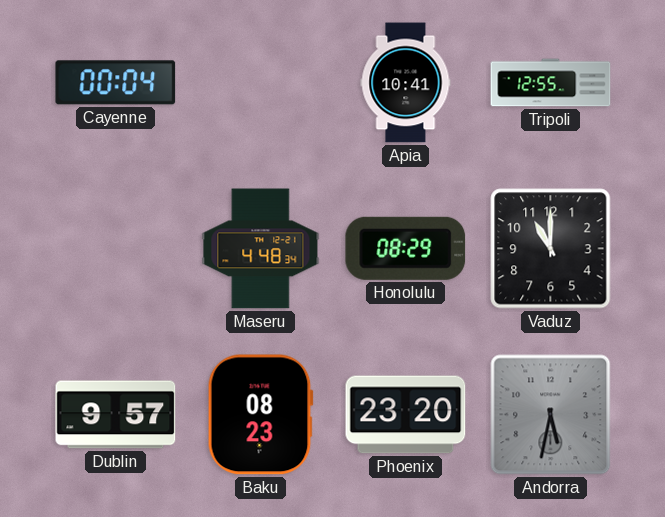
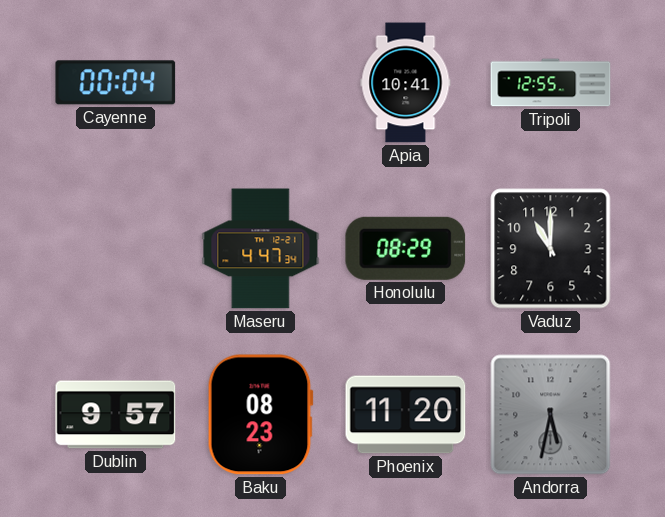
Maseru: 4:48 -> 4:47
Phoenix: 23:20 -> 11:20
